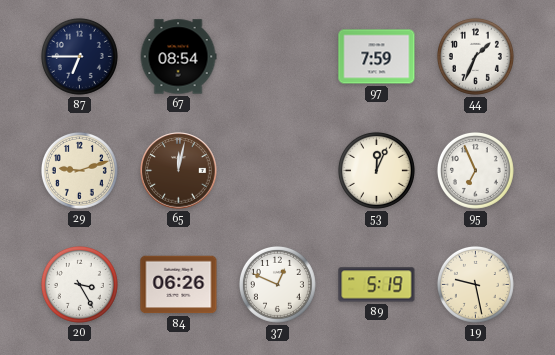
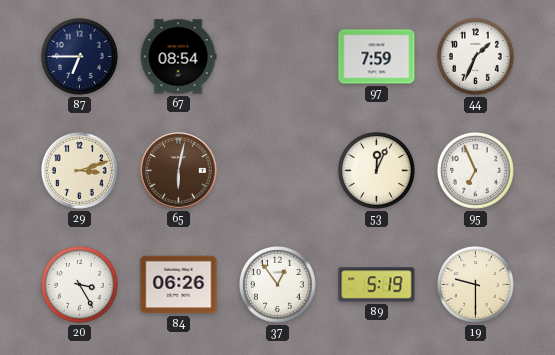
29: 9:12 -> 3:12
65: 12:02 -> 6:02
37: 12:49 -> 12:54
19: 9:28 -> 9:30
